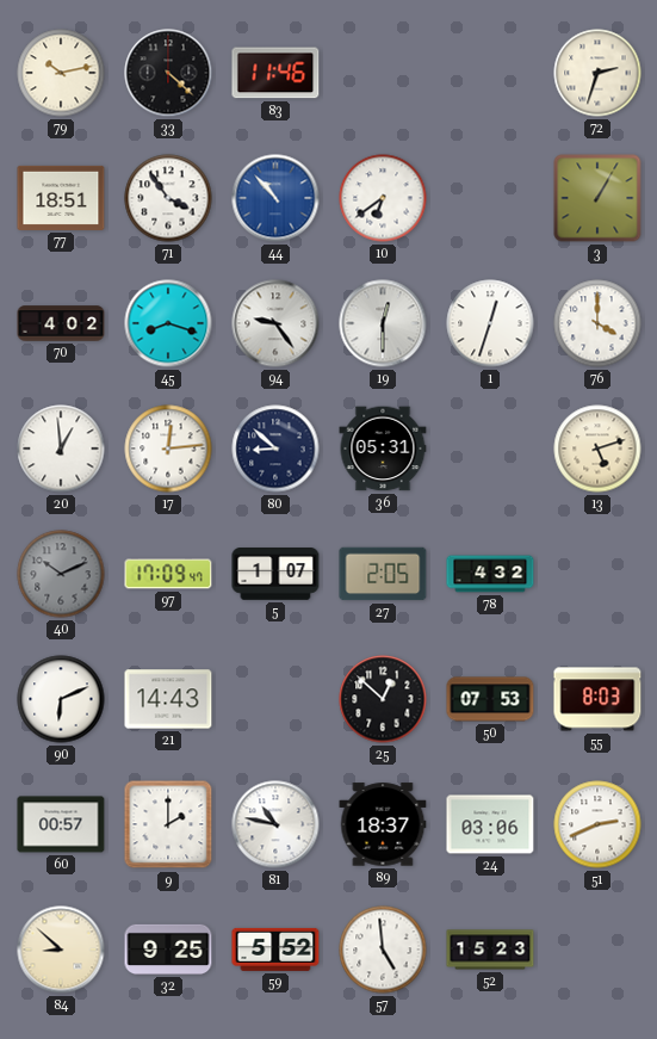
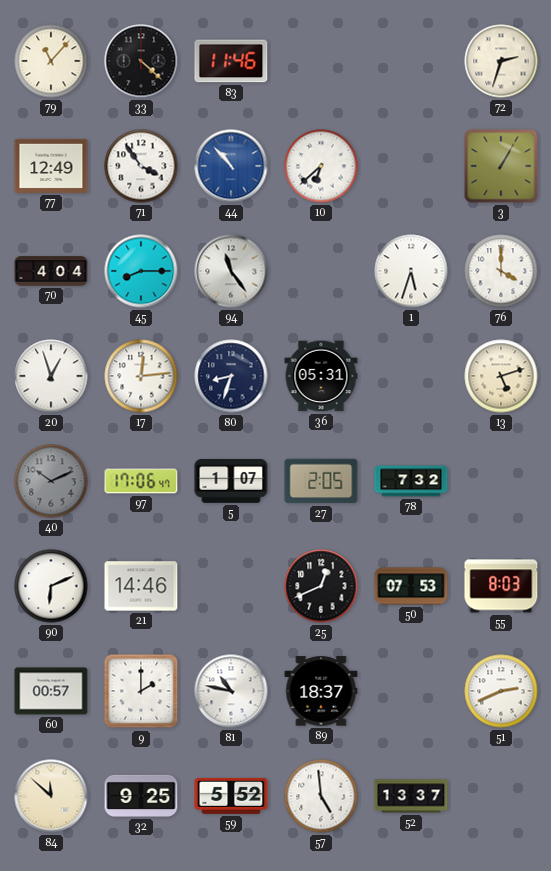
79: 10:13 -> 11:07
77: 18:51 -> 12:49
10: 6:39 -> 6:38
70: 4:02 -> 4:04
45: 8:18 -> 8:15
94: 9:24 -> 11:24
19: 12:30 -> none
1: 12:33 -> 5:33
20: 12:59 -> 12:57
80: 8:52 -> 8:33
97: 17:09 -> 17:06
78: 4:32 -> 7:32
21: 14:43 -> 14:46
25: 12:52 -> 12:41
24: 03:06 -> none
84: 8:52 -> 11:52
52: 15:23 -> 13:37
